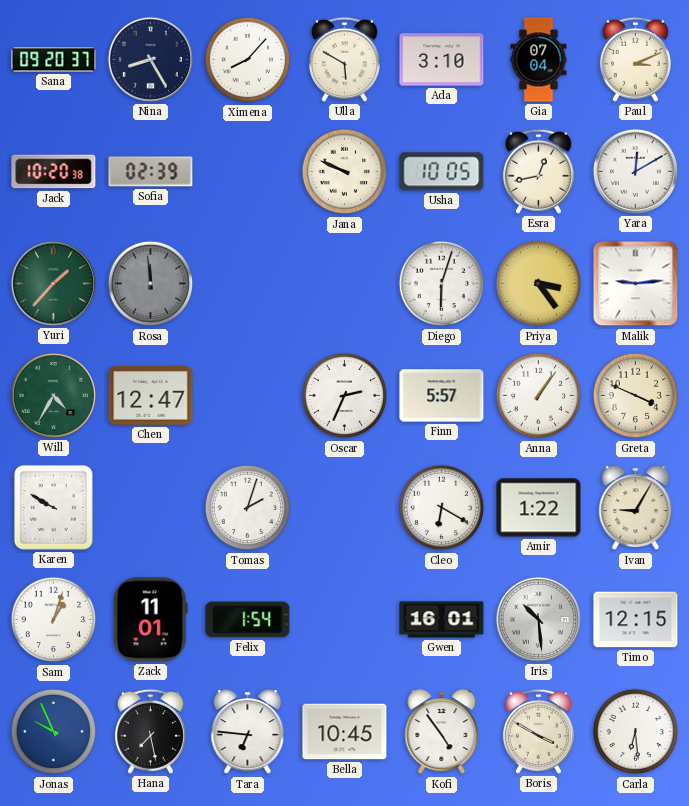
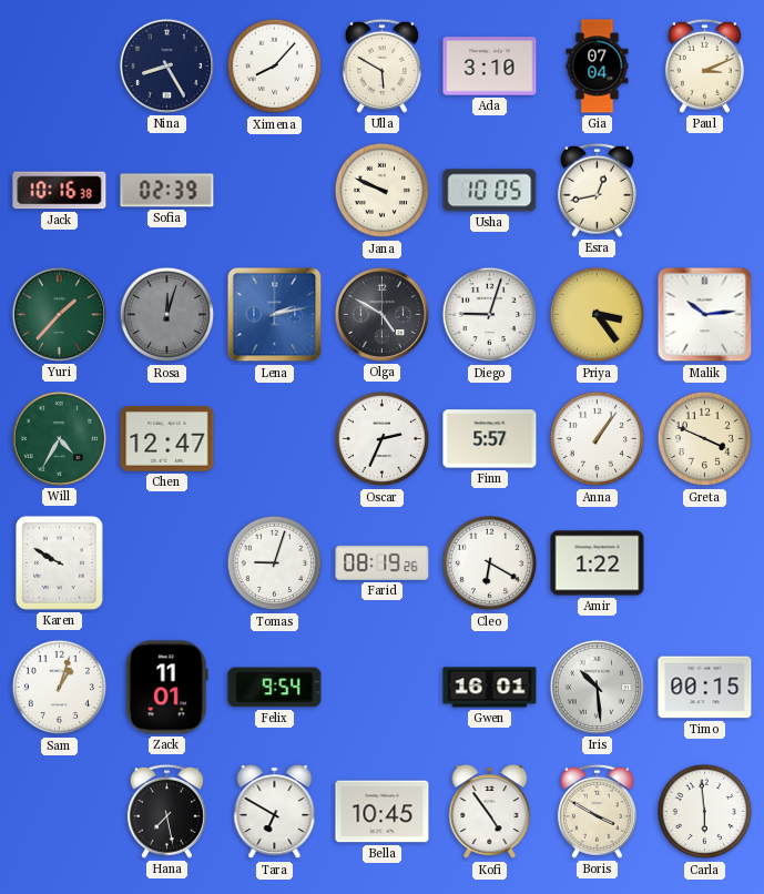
Sana: 09:20 -> none
Jack: 10:20 -> 10:16
Yara: 12:10 -> none
Rosa: 11:59 -> 12:03
Lena: none -> 2:13
Olga: none -> 4:50
Diego: 6:03 -> 9:03
Malik: 9:14 -> 10:14
Tomas: 2:03 -> 9:03
Farid: none -> 08:19
Ivan: 9:05 -> none
Felix: 1:54 -> 9:54
Timo: 12:15 -> 00:15
Jonas: 9:56 -> none
Tara: 6:46 -> 6:50
Carla: 6:29 -> 5:59
